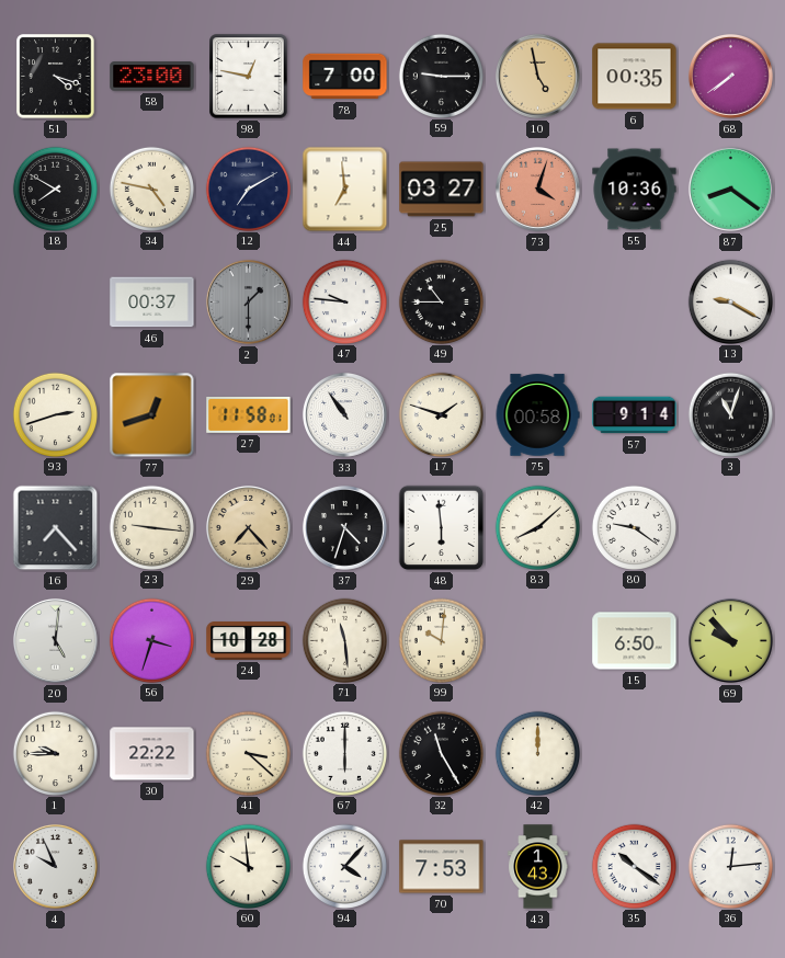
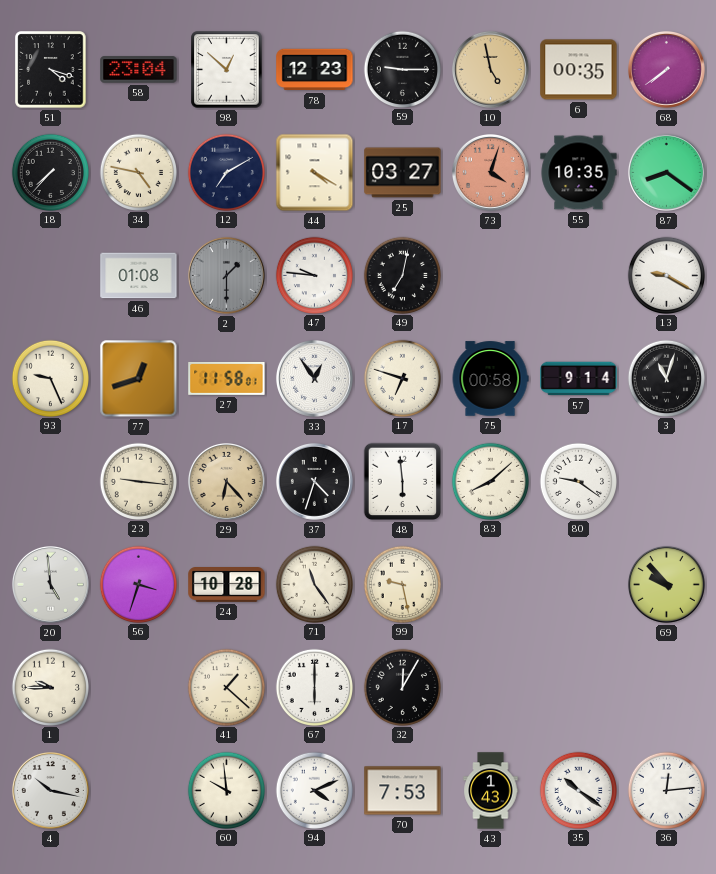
58: 23:00 -> 23:04
98: 12:47 -> 12:52
78: 7:00 -> 12:23
18: 7:50 -> 7:37
44: 6:59 -> 4:20
55: 10:36 -> 10:35
46: 00:37 -> 01:08
49: 10:45 -> 7:02
93: 2:42 -> 9:26
33: 10:54 -> 12:54
17: 1:48 -> 6:48
16: 7:23 -> none
29: 7:23 -> 6:23
20: 5:01 -> 4:59
71: 11:29 -> 11:24
99: 10:01 -> 9:28
15: 6:50 -> none
30: 22:22 -> none
41: 3:22 -> 1:22
32: 11:25 -> 12:05
42: 12:00 -> none
4: 9:56 -> 10:17
94: 4:07 -> 4:11
